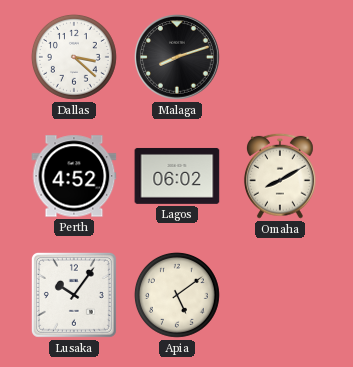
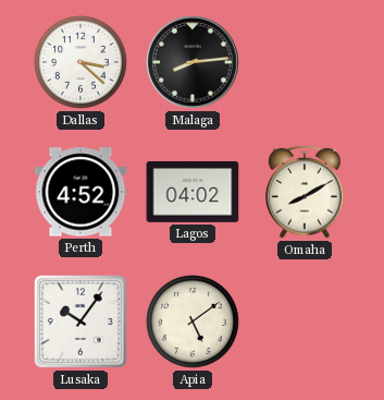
Malaga: 8:12 -> 8:14
Lagos: 06:02 -> 04:02
